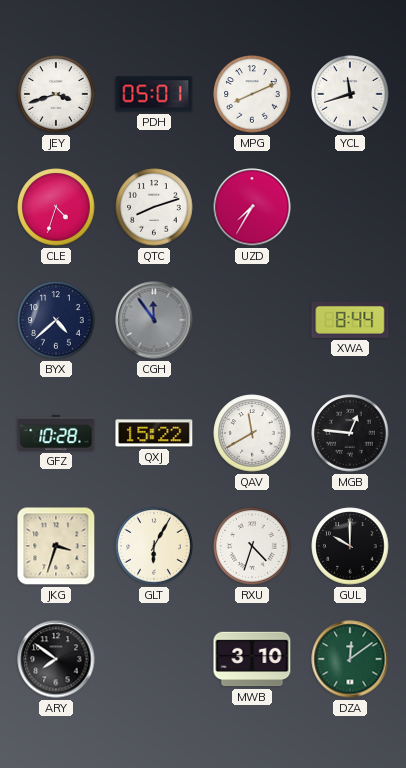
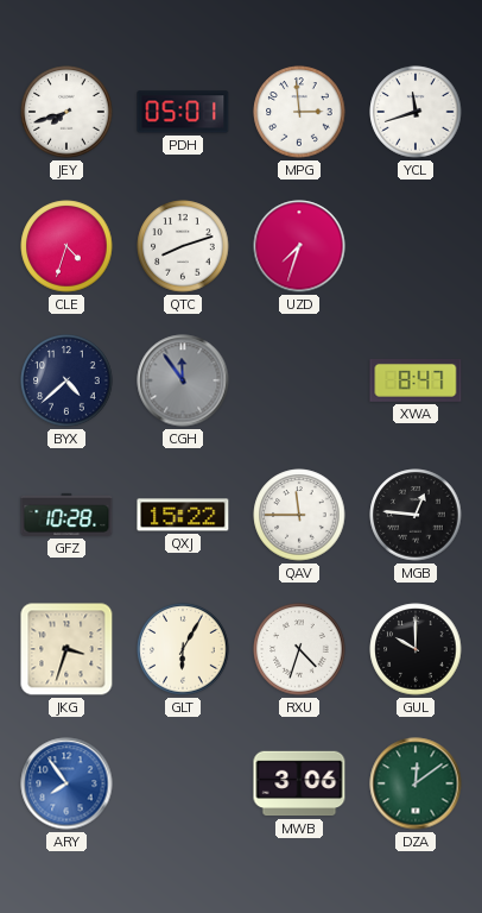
JEY: 3:42 -> 7:42
MPG: 8:11 -> 2:59
UZD: 7:35 -> 7:33
XWA: 8:44 -> 8:47
QAV: 11:40 -> 11:45
ARY: 7:51 -> 7:54
ARY dial: black -> blue
MWB: 3:10 -> 3:06
